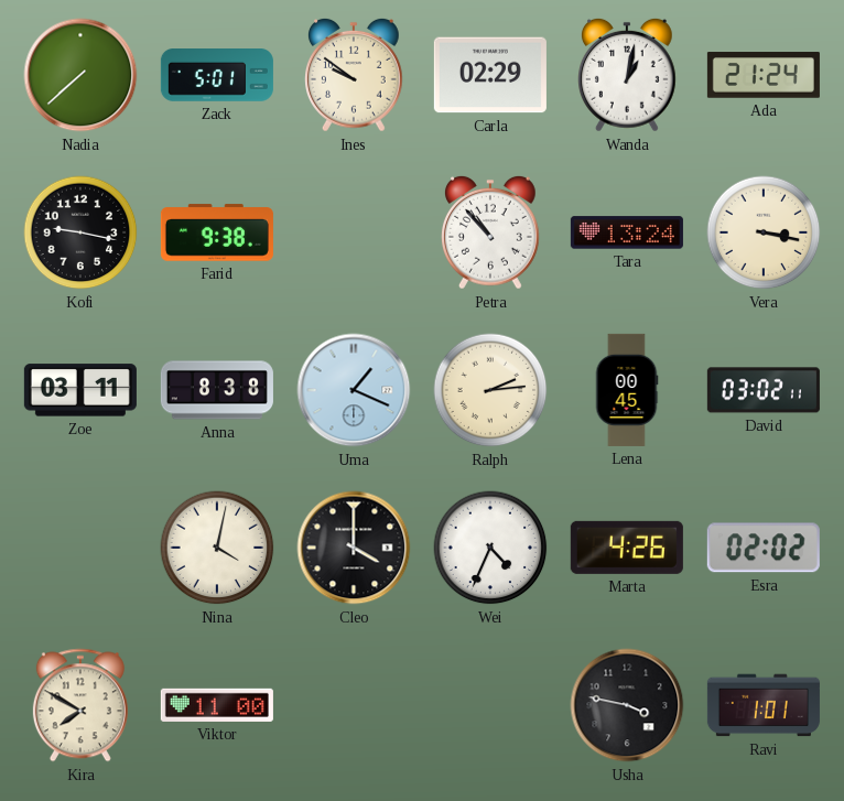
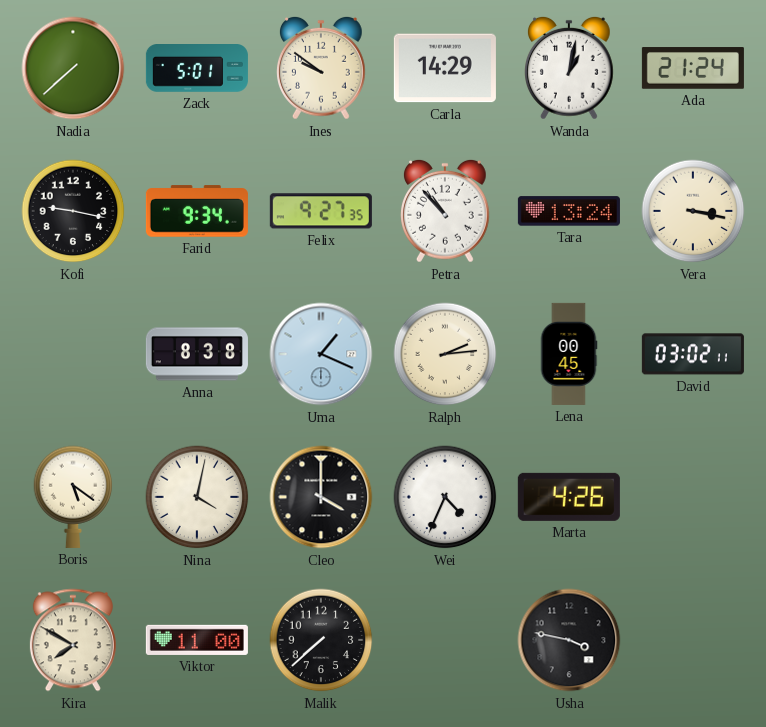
Carla: 02:29 -> 14:29
Farid: 9:38 -> 9:34
Felix: none -> 9:27
Zoe: 03:11 -> none
Boris: none -> 5:21
Esra: 02:02 -> none
Malik: none -> 7:38
Ravi: 1:01 -> none
